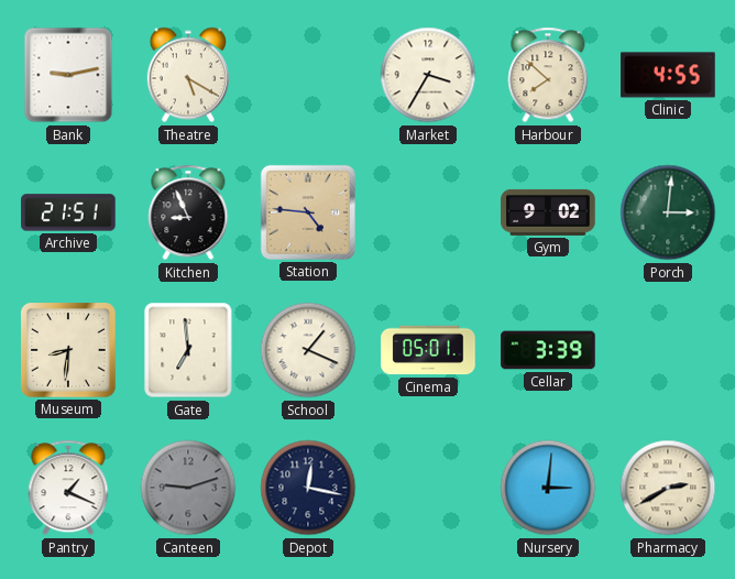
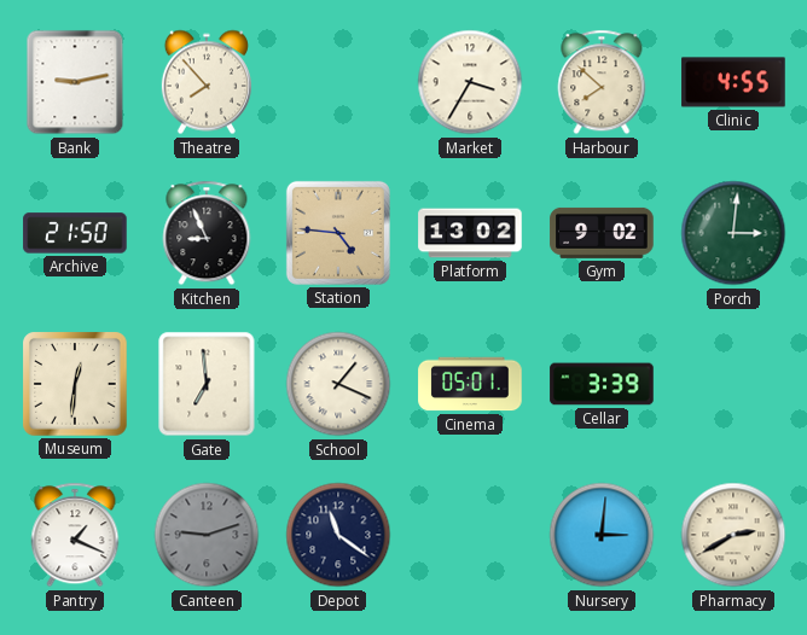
Theatre: 5:20 -> 7:53
Archive: 21:51 -> 21:50
Platform: none -> 13:02
Museum: 8:31 -> 12:31
Depot: 12:17 -> 11:21
